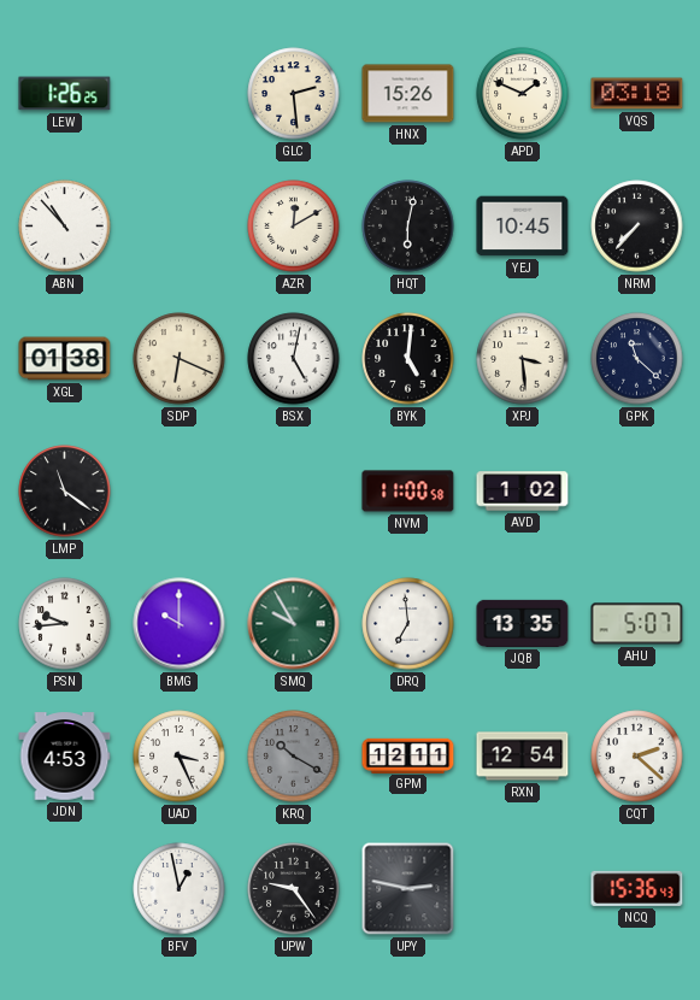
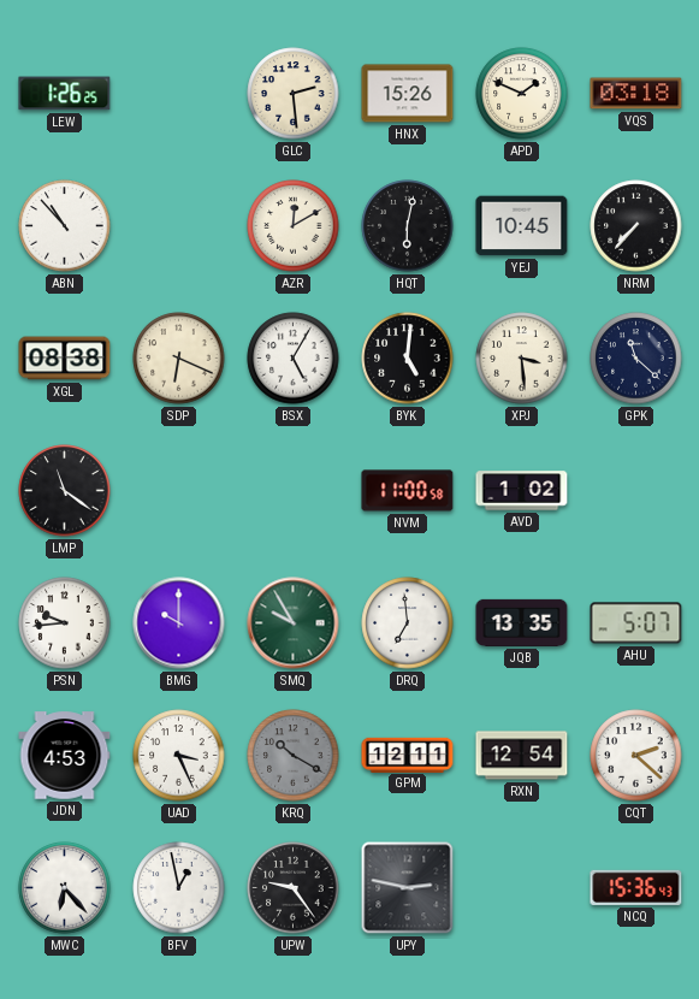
XGL: 01:38 -> 08:38
BSX: 5:02 -> 5:05
MWC: none -> 6:23
